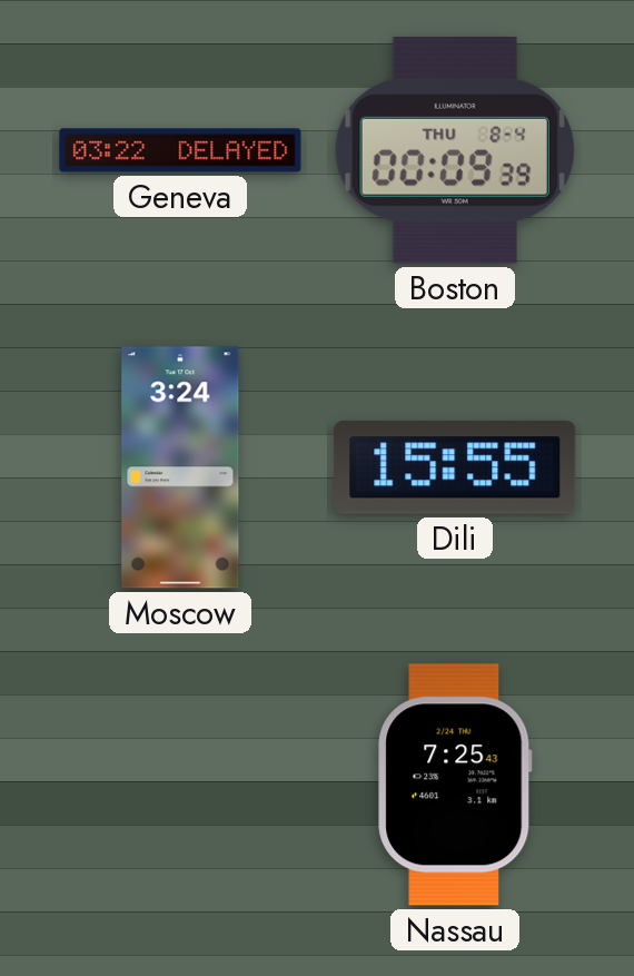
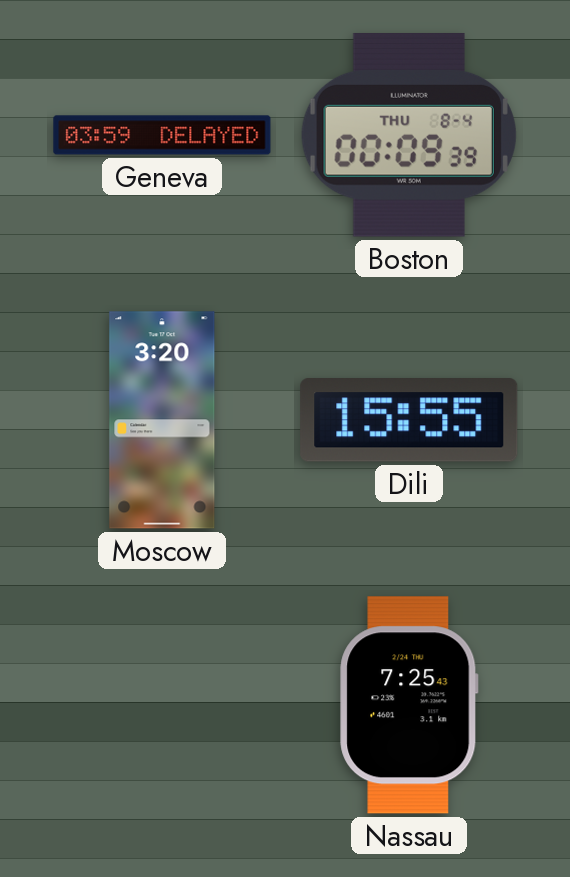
Geneva: 03:22 -> 03:59
Moscow: 3:24 -> 3:20
